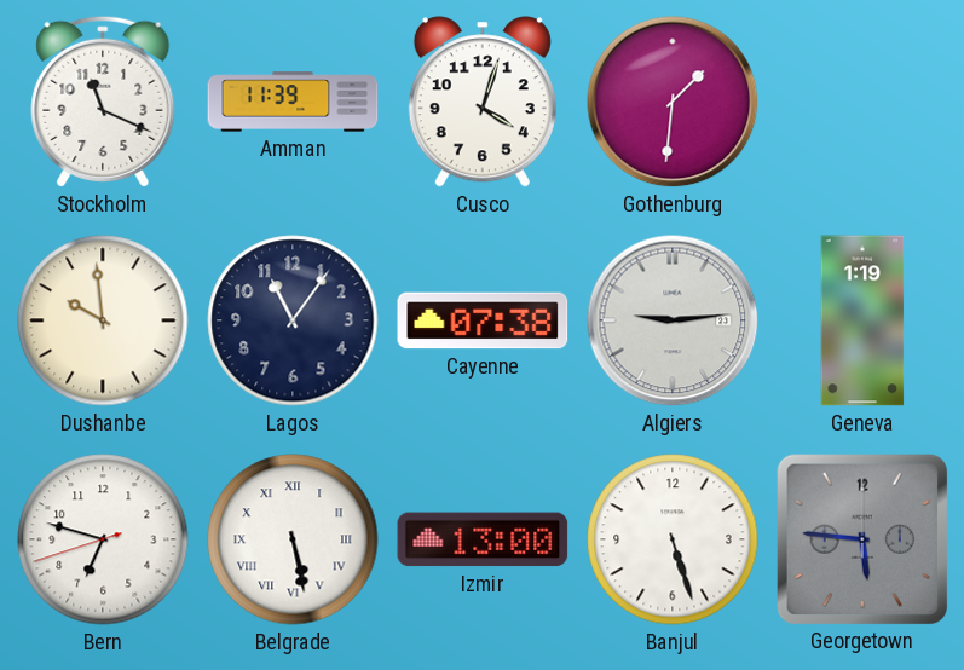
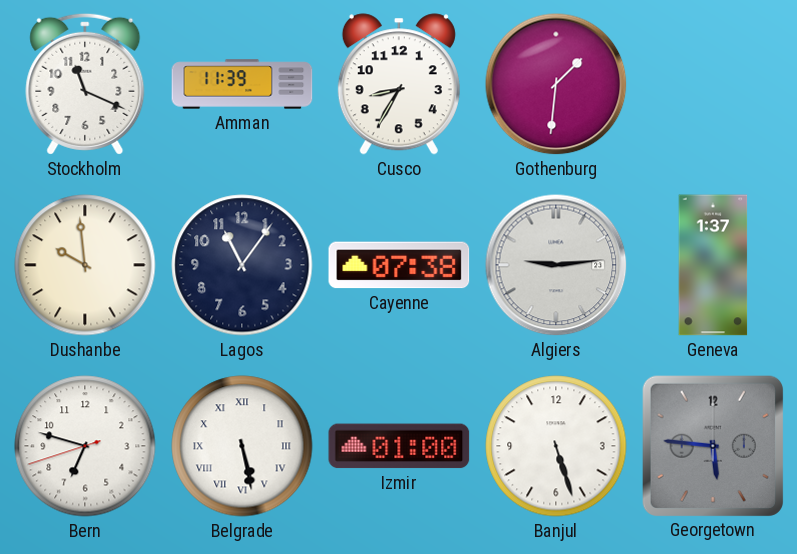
Cusco: 4:03 -> 8:35
Geneva: 1:19 -> 1:37
Izmir: 13:00 -> 01:00
